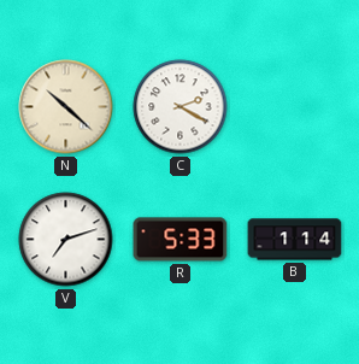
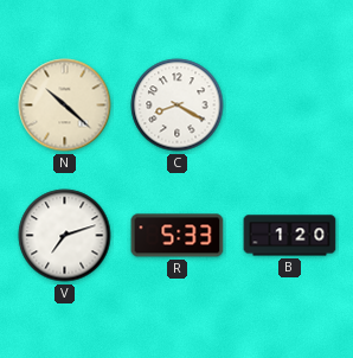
C: 2:20 -> 8:20
B: 1:14 -> 1:20
